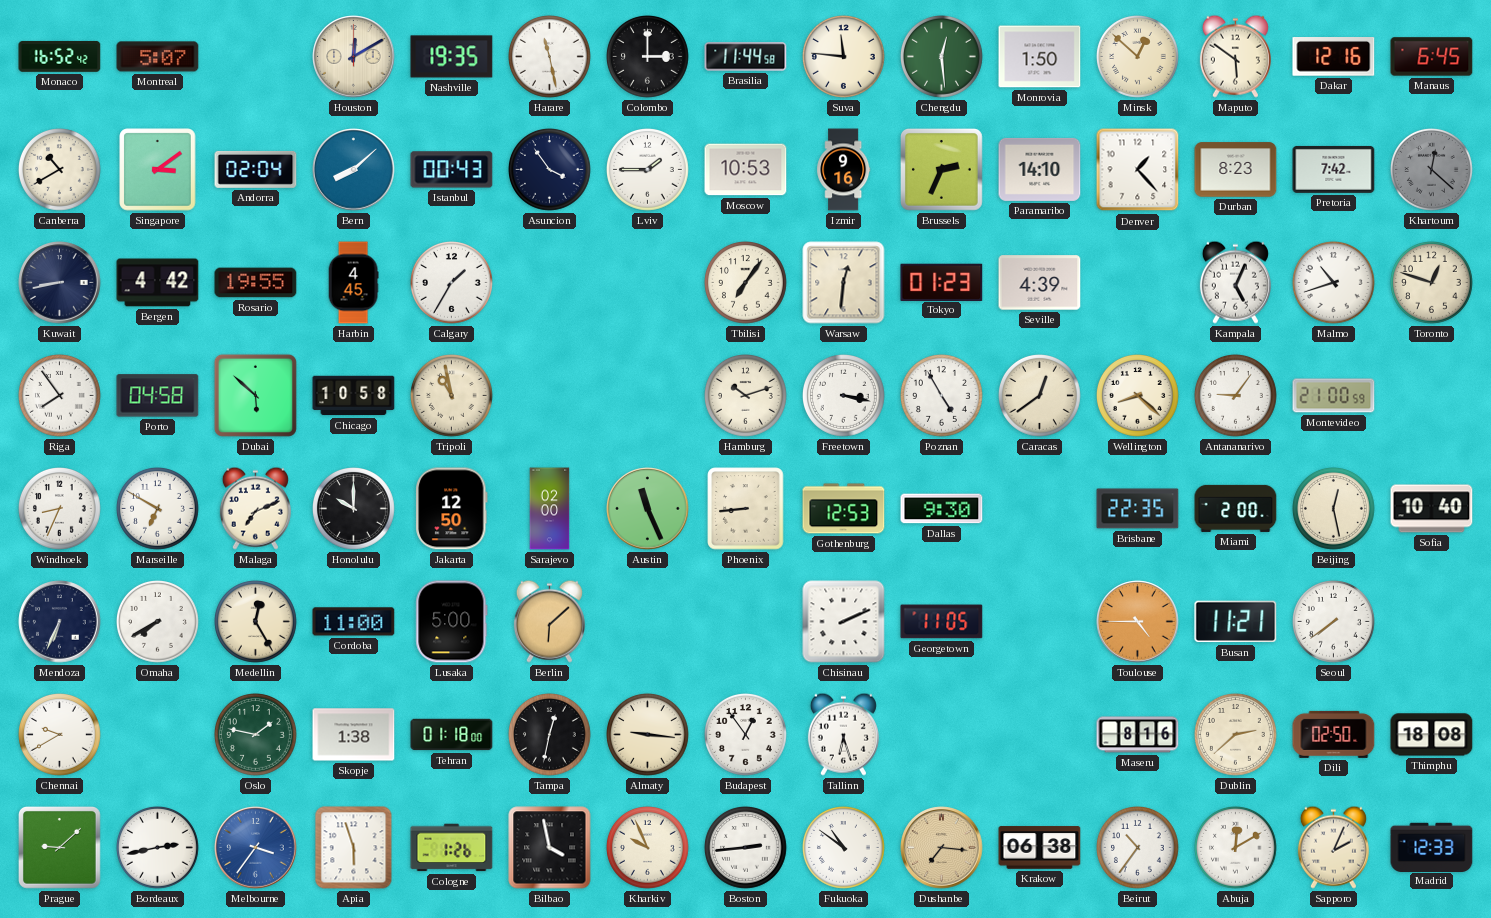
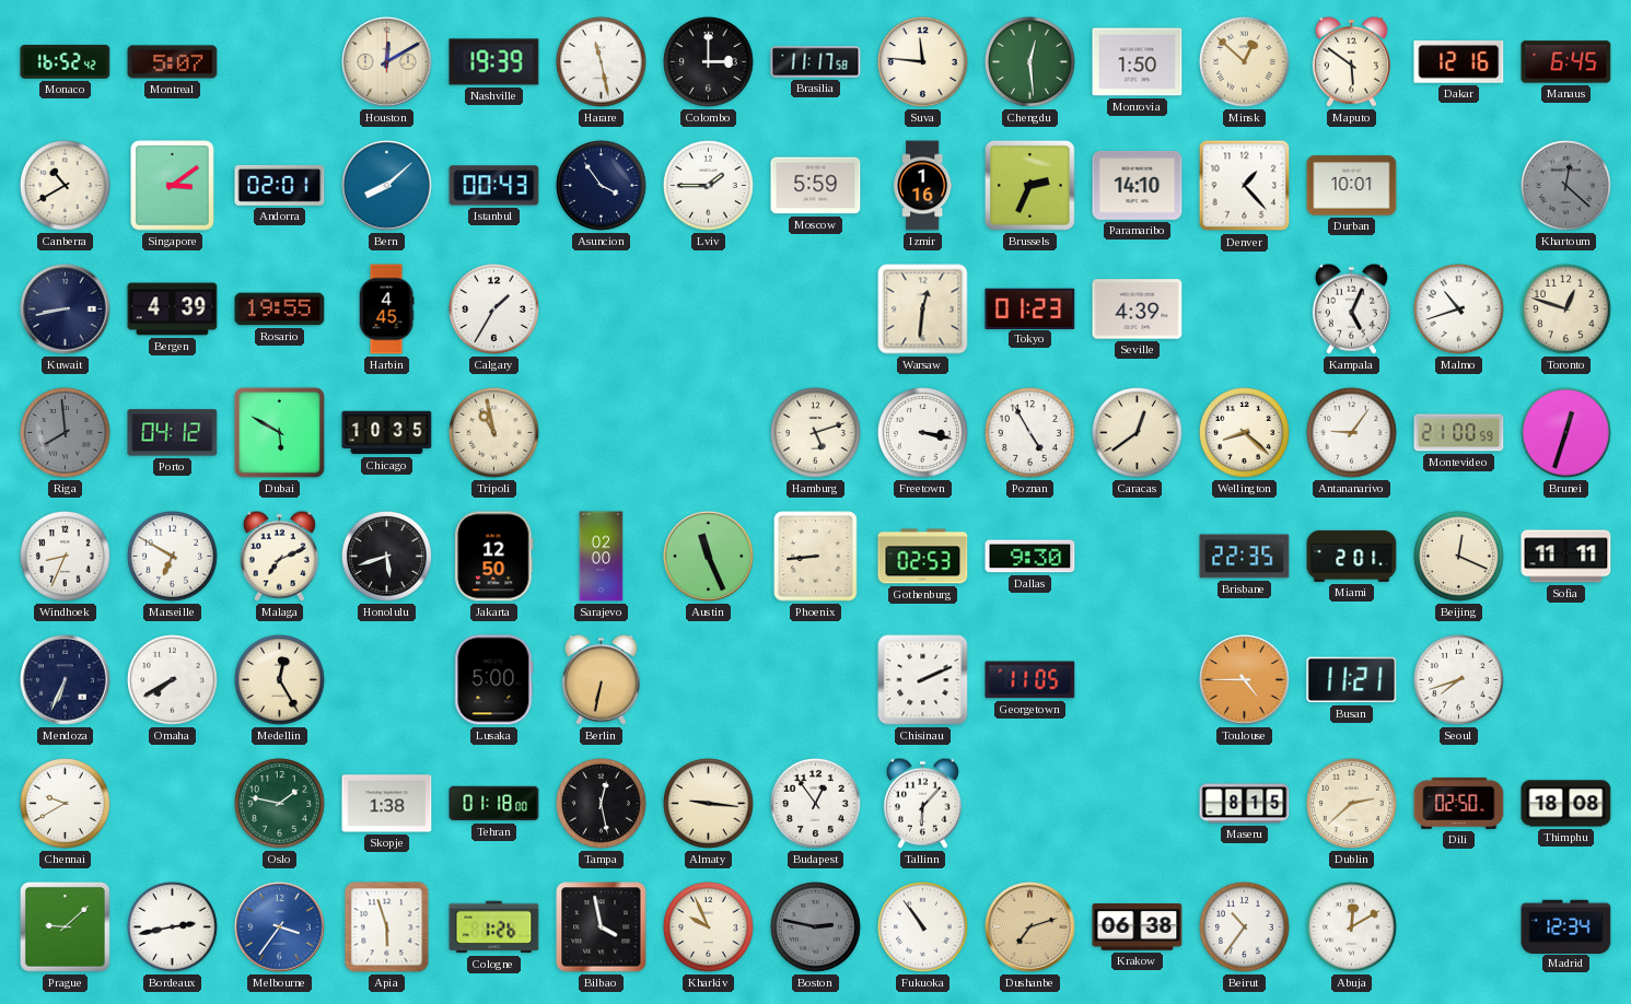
Nashville: 19:35 -> 19:39
Brasilia: 11:44 -> 11:17
Andorra: 02:04 -> 02:01
Moscow: 10:53 -> 5:59
Izmir: 9:16 -> 1:16
Durban: 8:23 -> 10:01
Pretoria: 7:42 -> none
Bergen: 4:42 -> 4:39
Tbilisi: 7:06 -> none
Riga: 7:54 -> 7:59
Riga dial: white -> grey
Porto: 04:58 -> 04:12
Dubai: 5:52 -> 5:50
Chicago: 10:58 -> 10:35
Hamburg: 10:12 -> 5:12
Brunei: none -> 12:33
Honolulu: 10:00 -> 5:42
Gothenburg: 12:53 -> 02:53
Miami: 2:00 -> 2:01
Beijing: 12:28 -> 12:19
Sofia: 10:40 -> 11:11
Cordoba: 11:00 -> none
Berlin: 6:08 -> 6:32
Seoul: 7:39 -> 7:42
Tampa: 12:32 -> 12:28
Tallinn: 6:27 -> 6:07
Maseru: 8:16 -> 8:15
Boston: 2:44 -> 2:47
Boston dial: white -> grey
Fukuoka: 10:51 -> 10:54
Dushanbe: 7:16 -> 7:12
Sapporo: 2:04 -> none
Madrid: 12:33 -> 12:34
